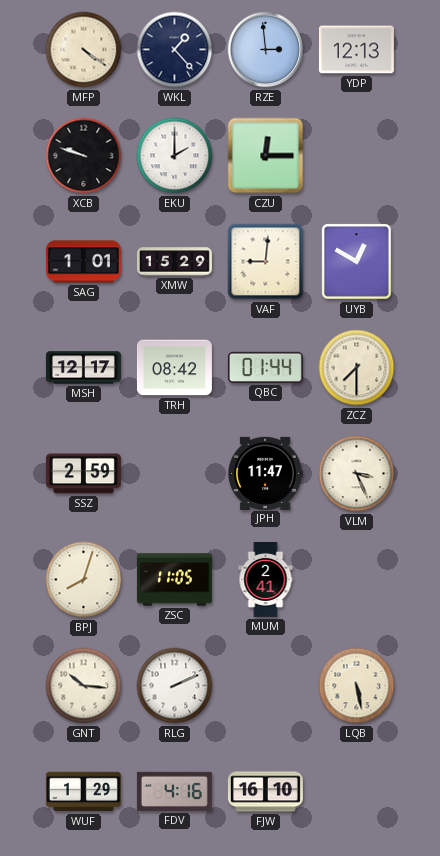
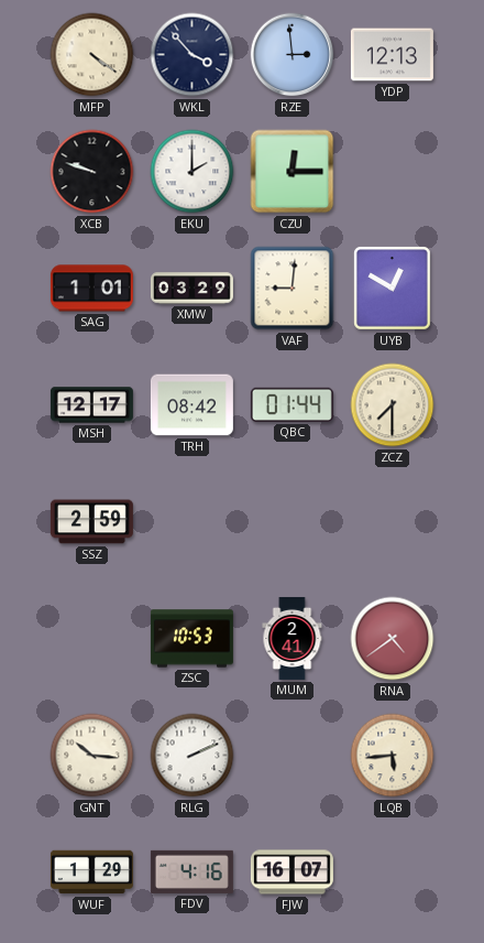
WKL: 1:23 -> 3:53
XMW: 15:29 -> 03:29
JPH: 11:47 -> none
VLM: 3:26 -> none
BPJ: 8:03 -> none
ZSC: 11:05 -> 10:53
RNA: none -> 4:39
LQB: 5:28 -> 5:44
FJW: 16:10 -> 16:07
